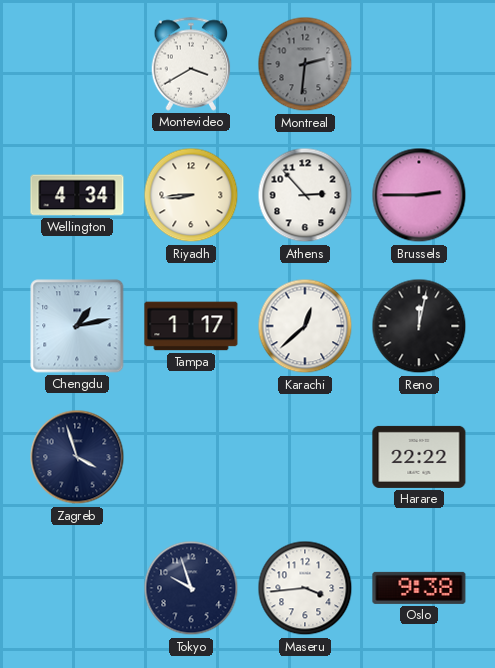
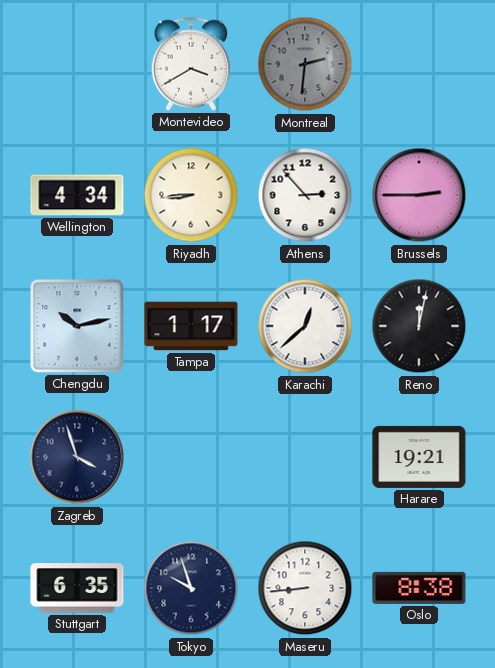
Chengdu: 1:13 -> 10:13
Harare: 22:22 -> 19:21
Stuttgart: none -> 6:35
Maseru: 3:44 -> 8:44
Oslo: 9:38 -> 8:38
